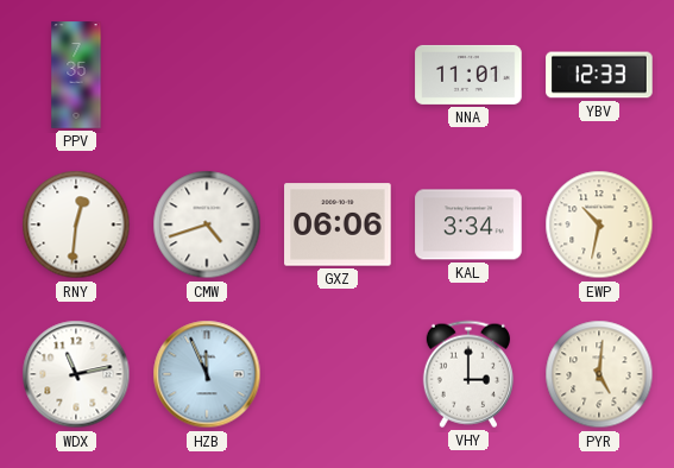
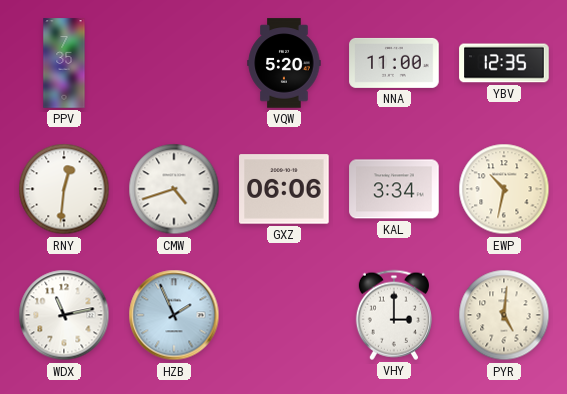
VQW: none -> 5:20
NNA: 11:01 -> 11:00
YBV: 12:33 -> 12:35
HZB: 11:56 -> 1:56
